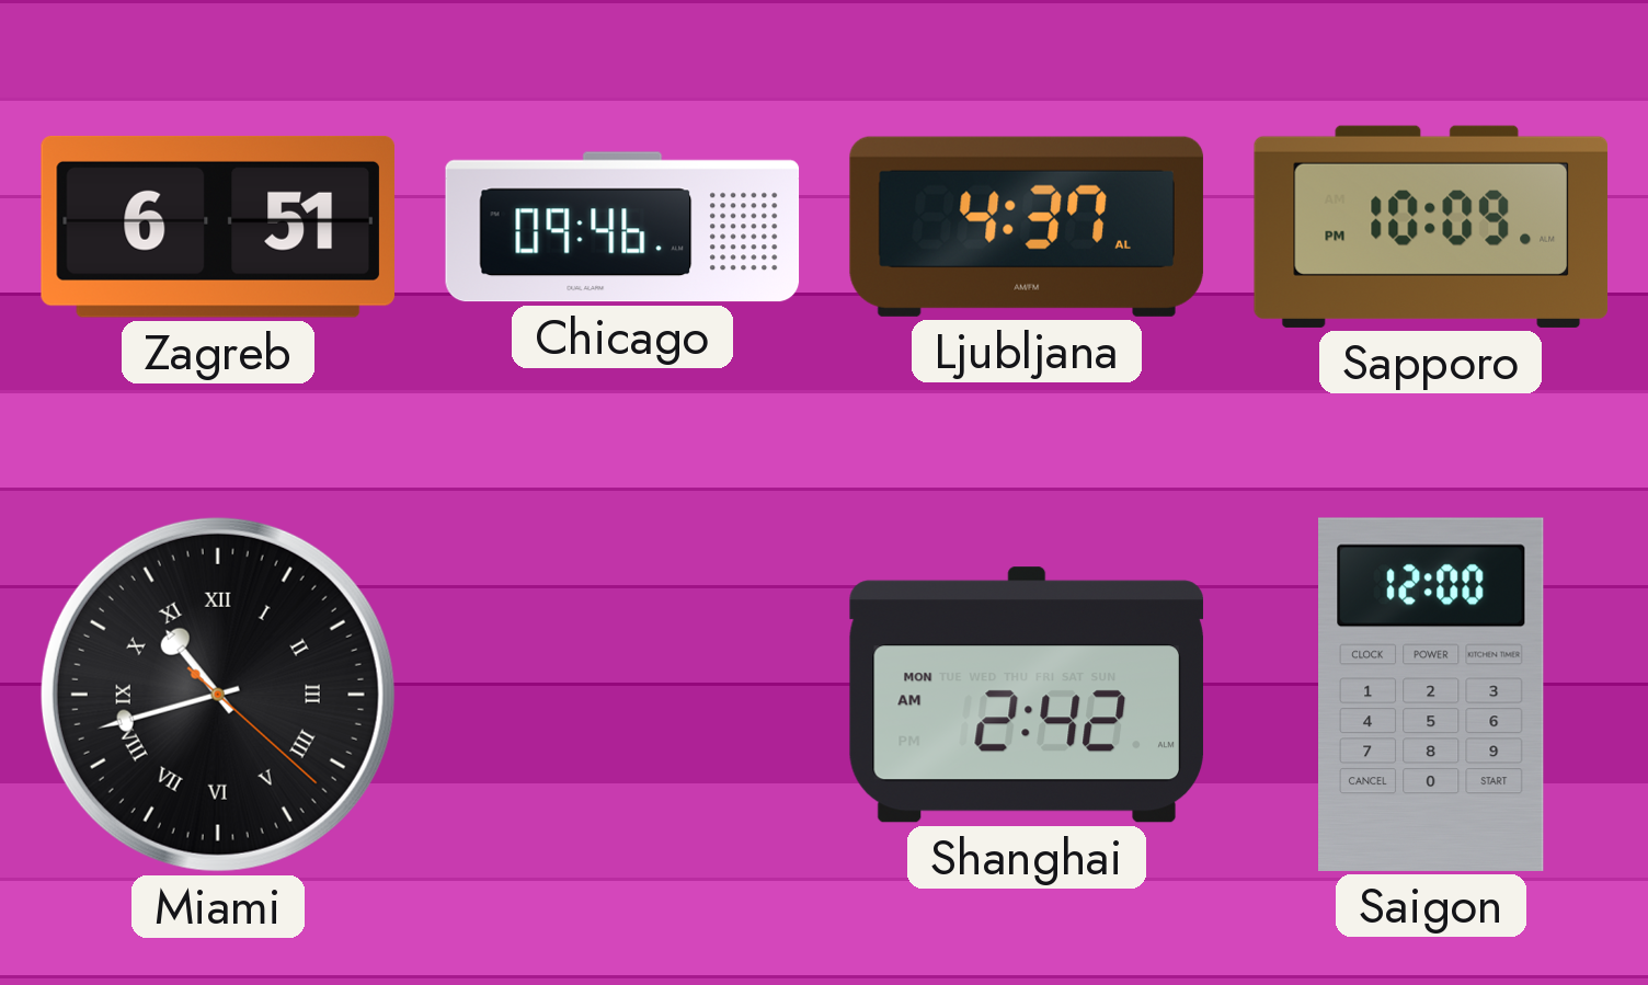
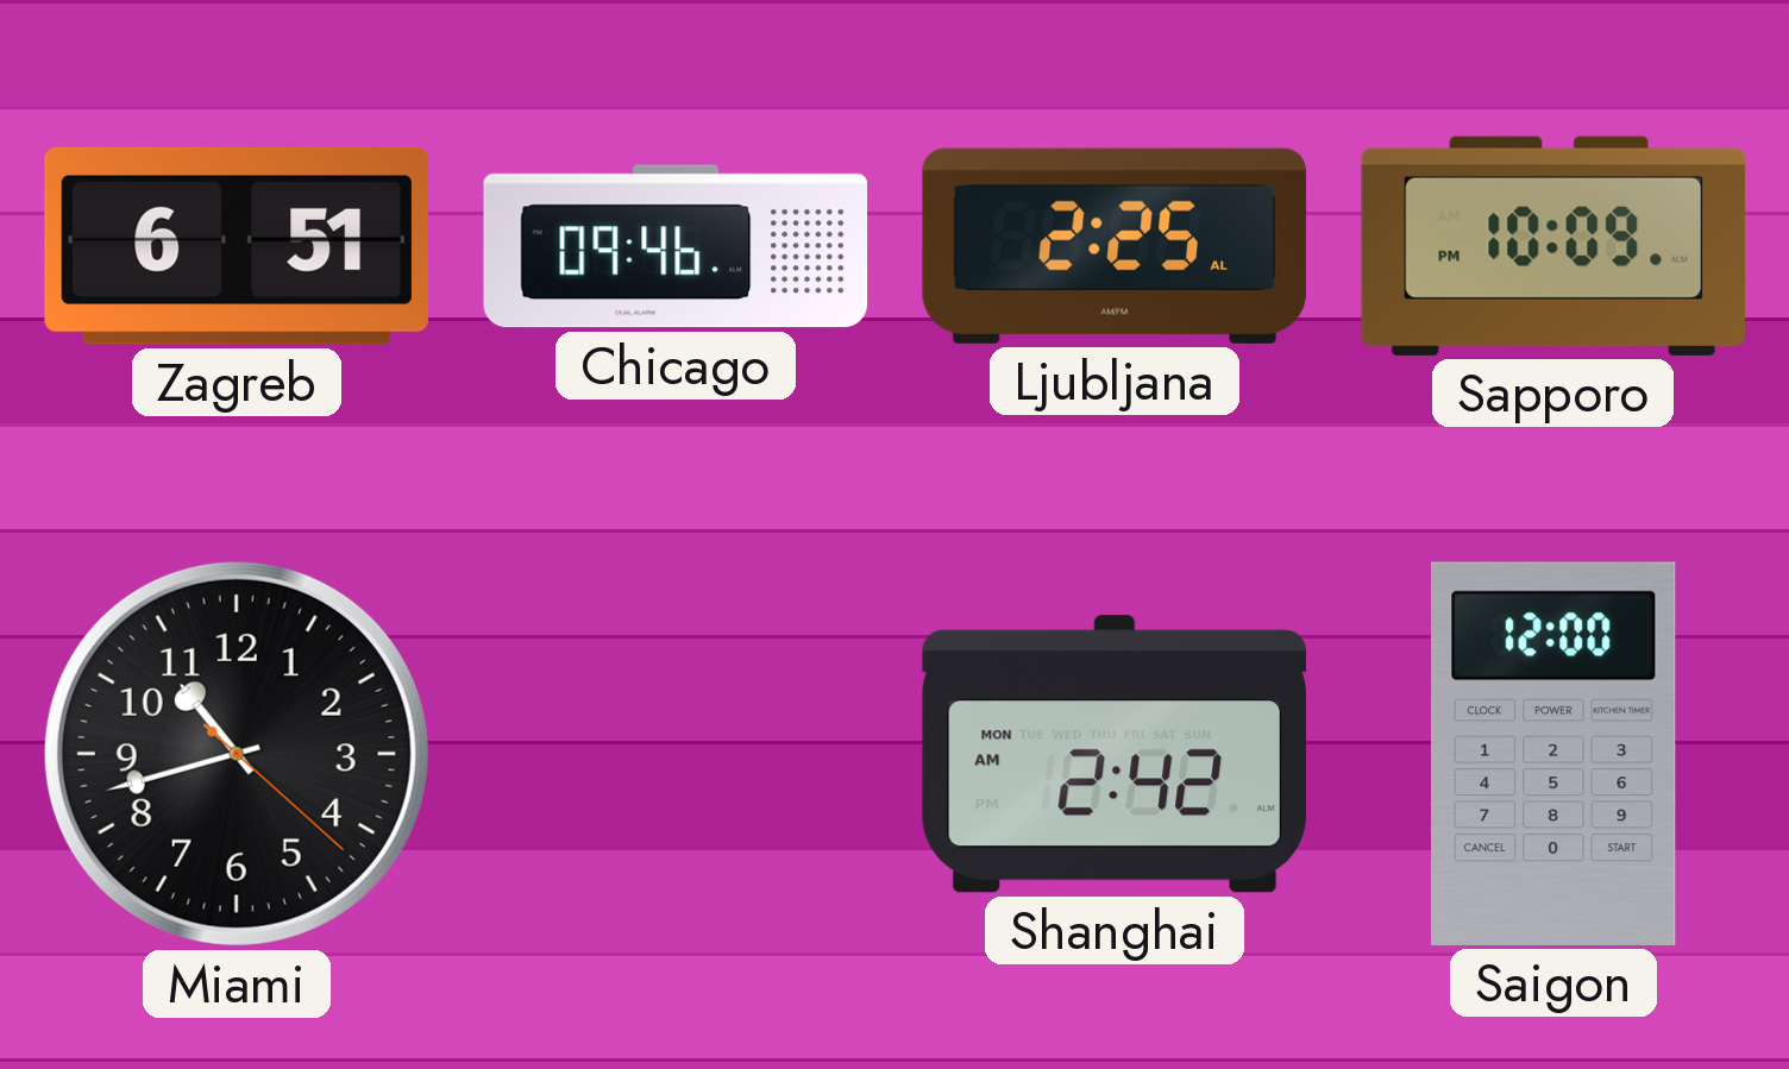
Ljubljana: 4:37 -> 2:25
Miami numerals: Roman -> Arabic
